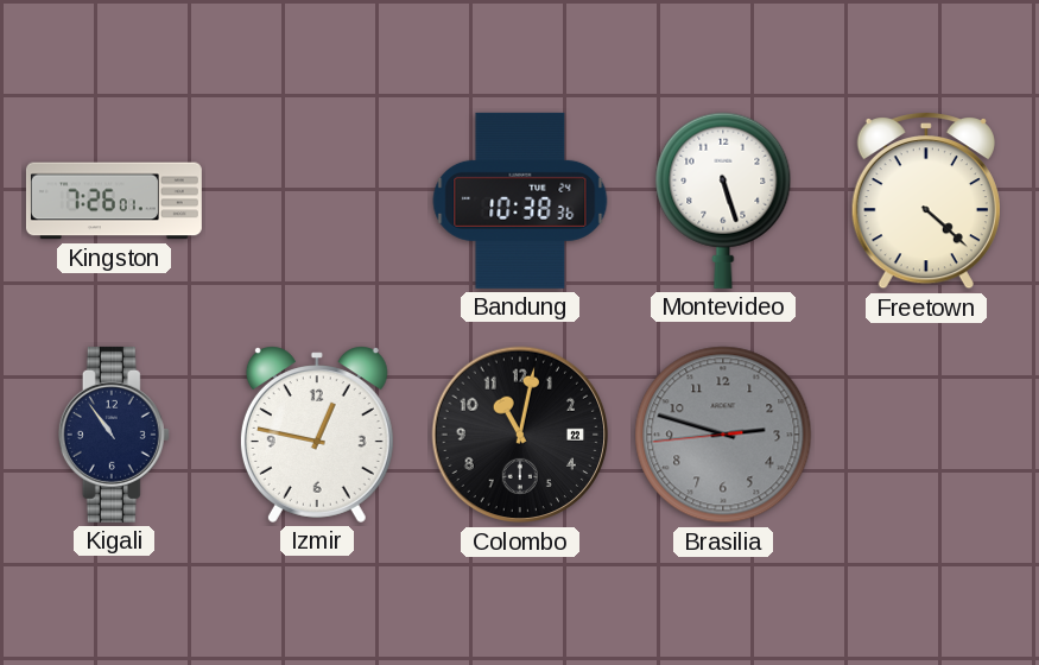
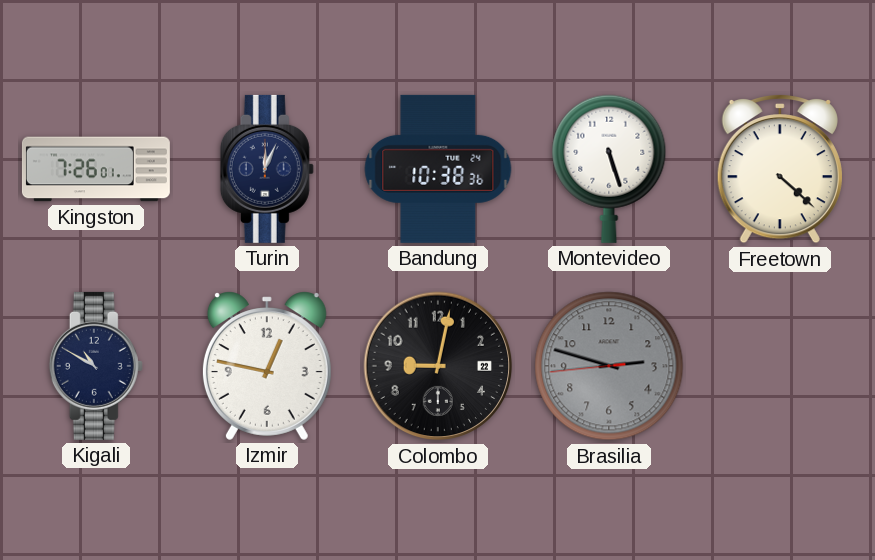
Turin: none -> 12:04
Kigali: 10:54 -> 10:50
Colombo: 11:02 -> 9:02
